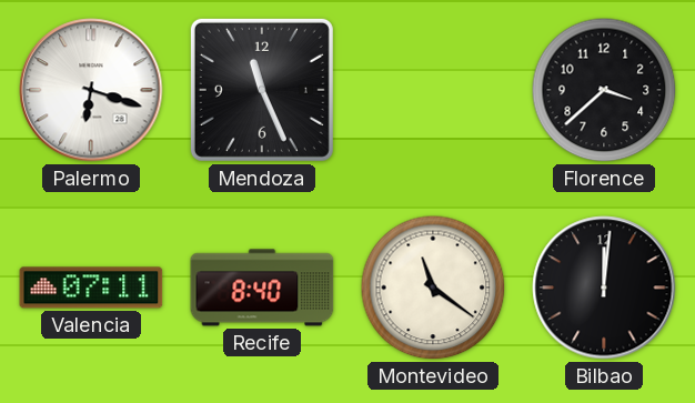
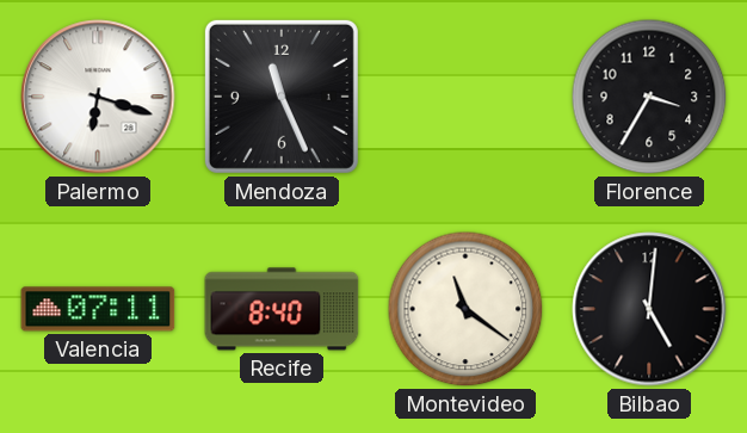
Florence: 3:38 -> 3:35
Bilbao: 12:01 -> 5:01
